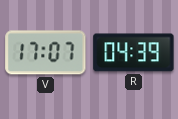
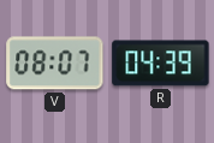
V: 17:07 -> 08:07
